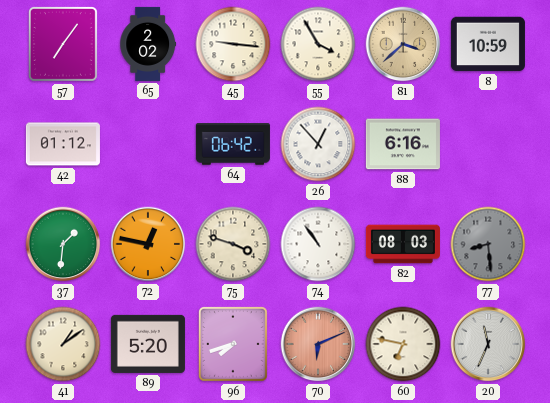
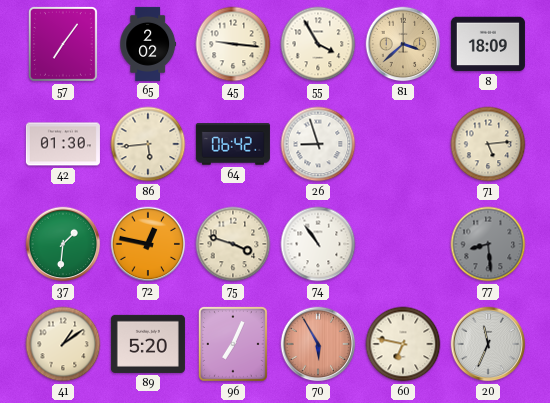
8: 10:59 -> 18:09
42: 01:12 -> 01:30
86: none -> 5:44
26: 12:53 -> 8:57
88: 6:16 -> none
71: none -> 5:14
82: 08:03 -> none
96: 7:42 -> 7:04
70: 6:11 -> 5:55
